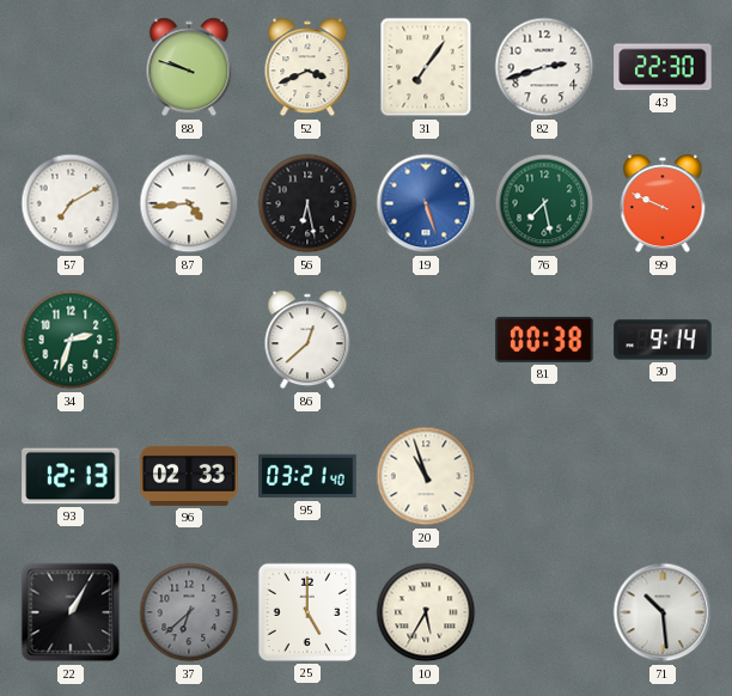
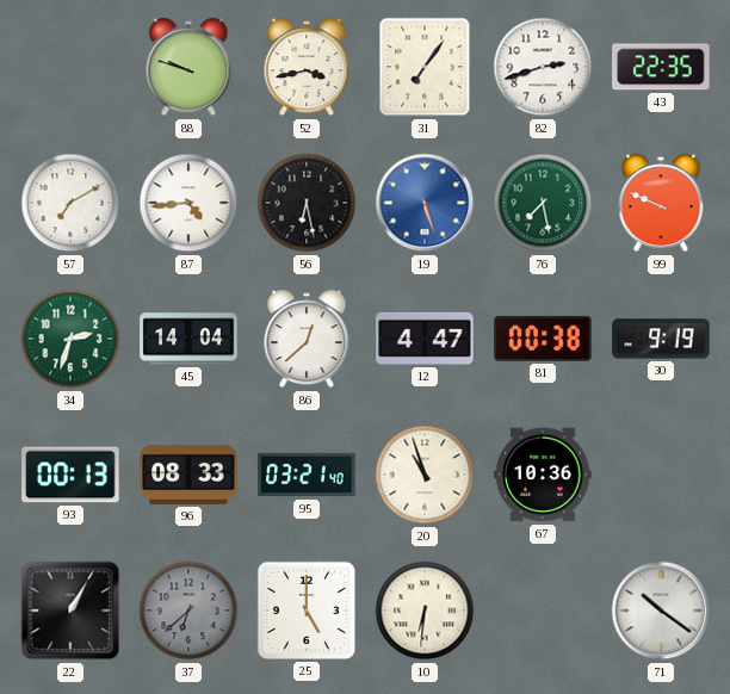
52: 3:41 -> 3:43
43: 22:30 -> 22:35
45: none -> 14:04
12: none -> 4:47
30: 9:14 -> 9:19
93: 12:13 -> 00:13
96: 02:33 -> 08:33
67: none -> 10:36
10: 5:35 -> 6:31
71: 10:29 -> 10:21
